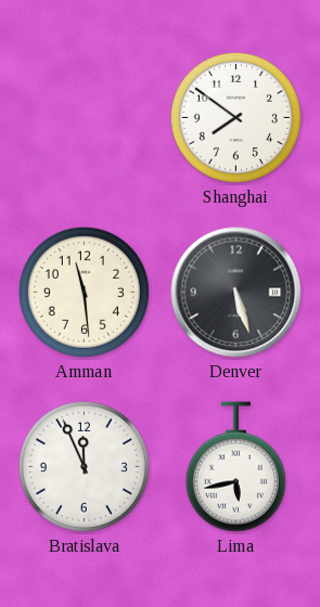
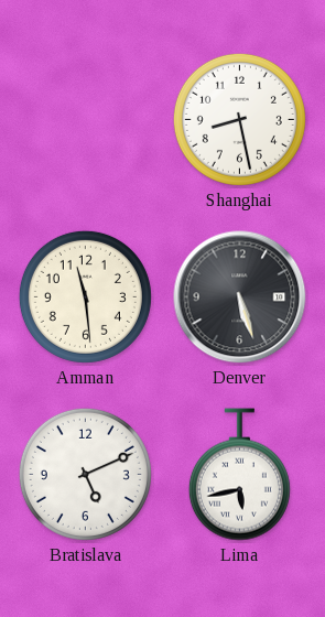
Shanghai: 7:51 -> 8:28
Bratislava: 11:56 -> 5:11
